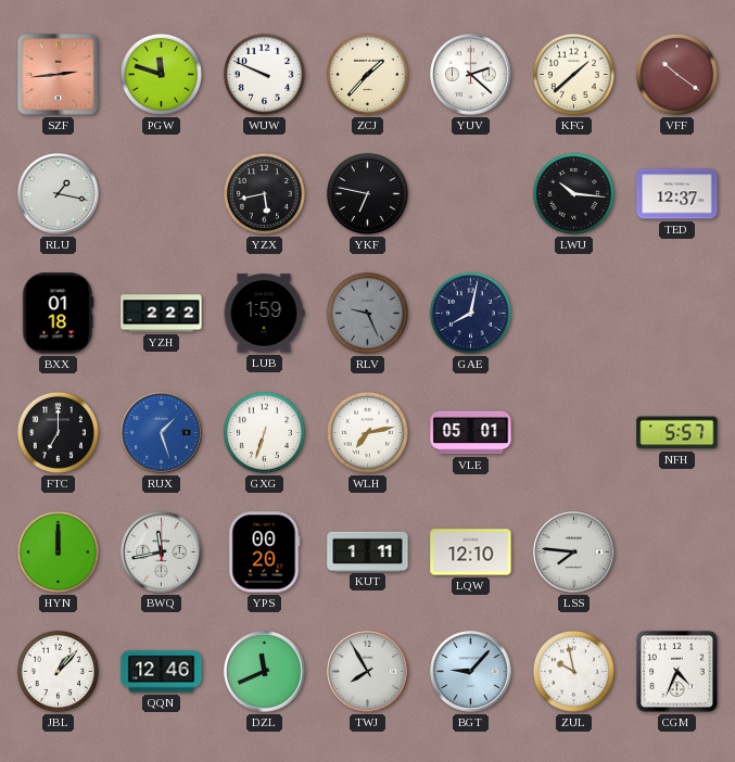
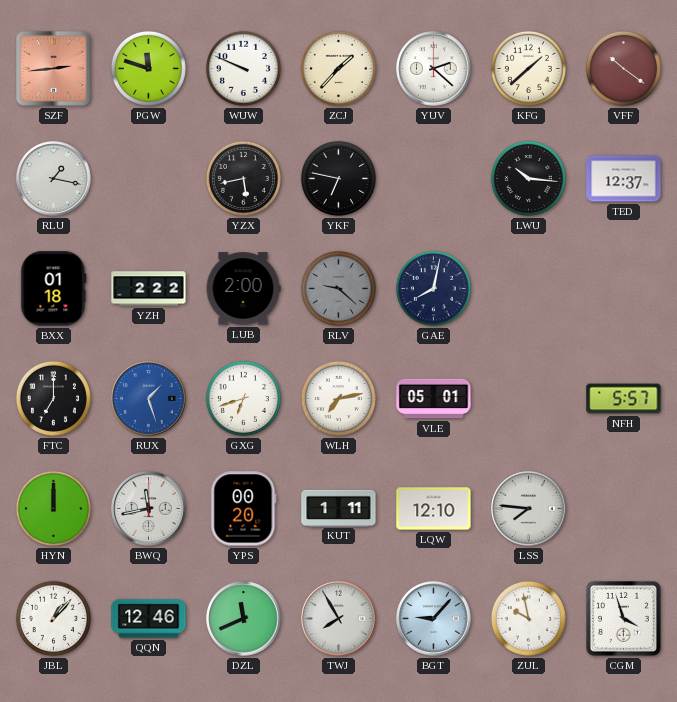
LUB: 1:59 -> 2:00
RLV: 9:26 -> 9:22
GXG: 6:33 -> 6:42
CGM: 4:34 -> 3:57
